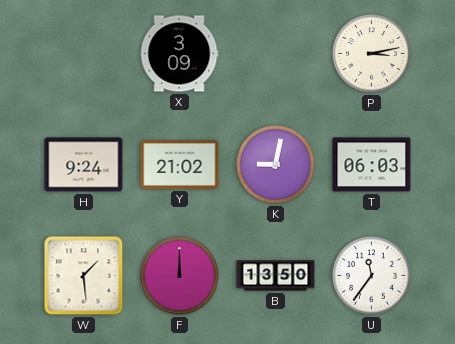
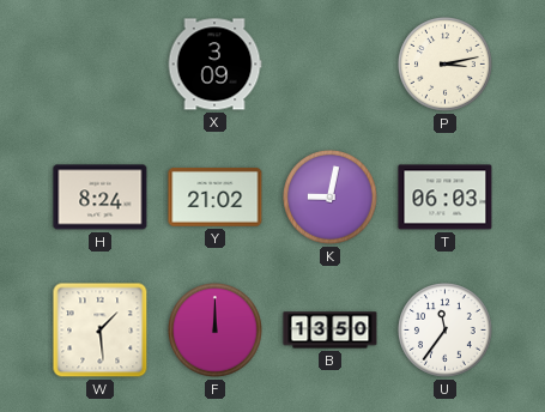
H: 9:24 -> 8:24
